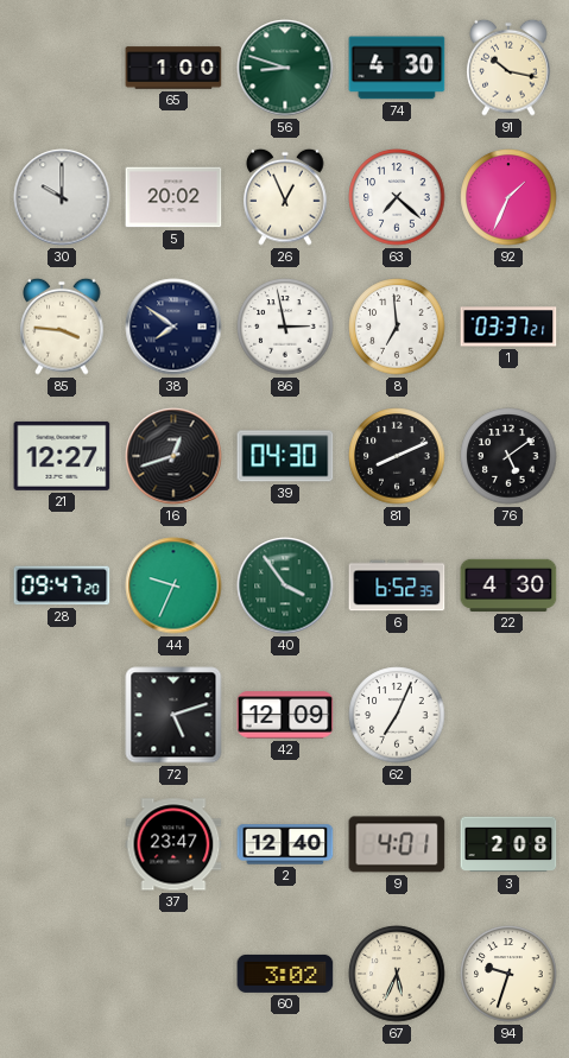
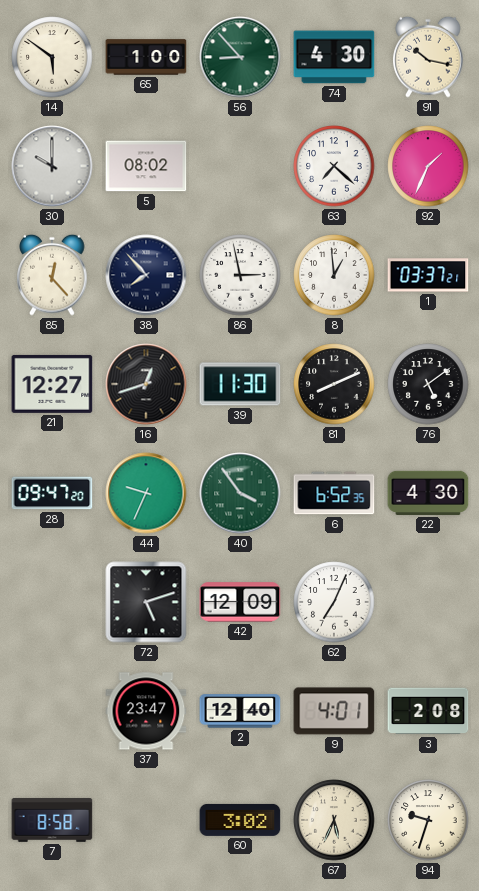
14: none -> 5:51
56: 8:48 -> 8:53
5: 20:02 -> 08:02
26: 12:56 -> none
85: 3:46 -> 12:23
38: 7:51 -> 7:53
8: 6:59 -> 12:59
39: 04:30 -> 11:30
7: none -> 8:58
